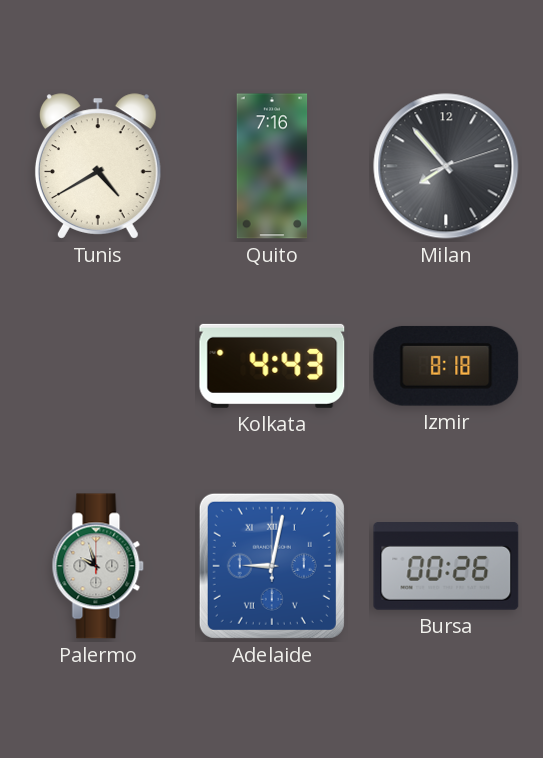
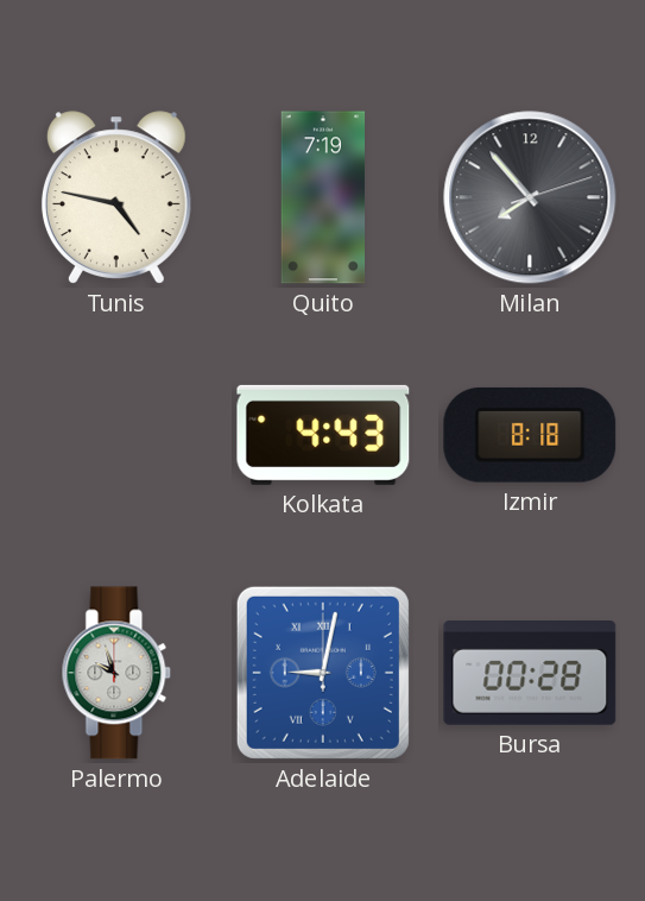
Tunis: 4:40 -> 4:47
Quito: 7:16 -> 7:19
Bursa: 00:26 -> 00:28
